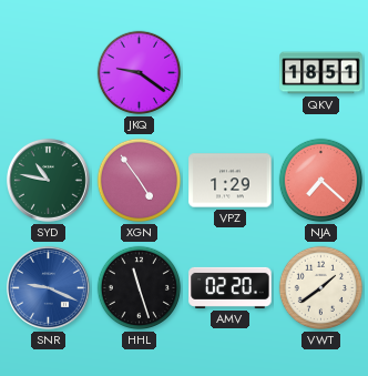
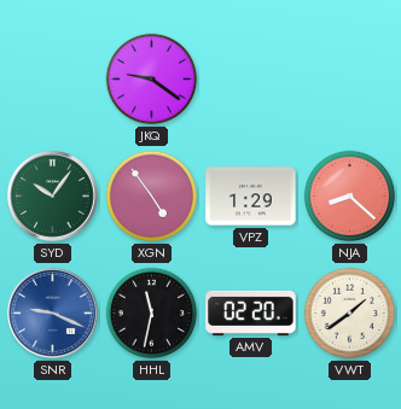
QKV: 18:51 -> none
SYD: 10:47 -> 10:06
NJA: 7:22 -> 8:22
HHL: 11:27 -> 11:32
